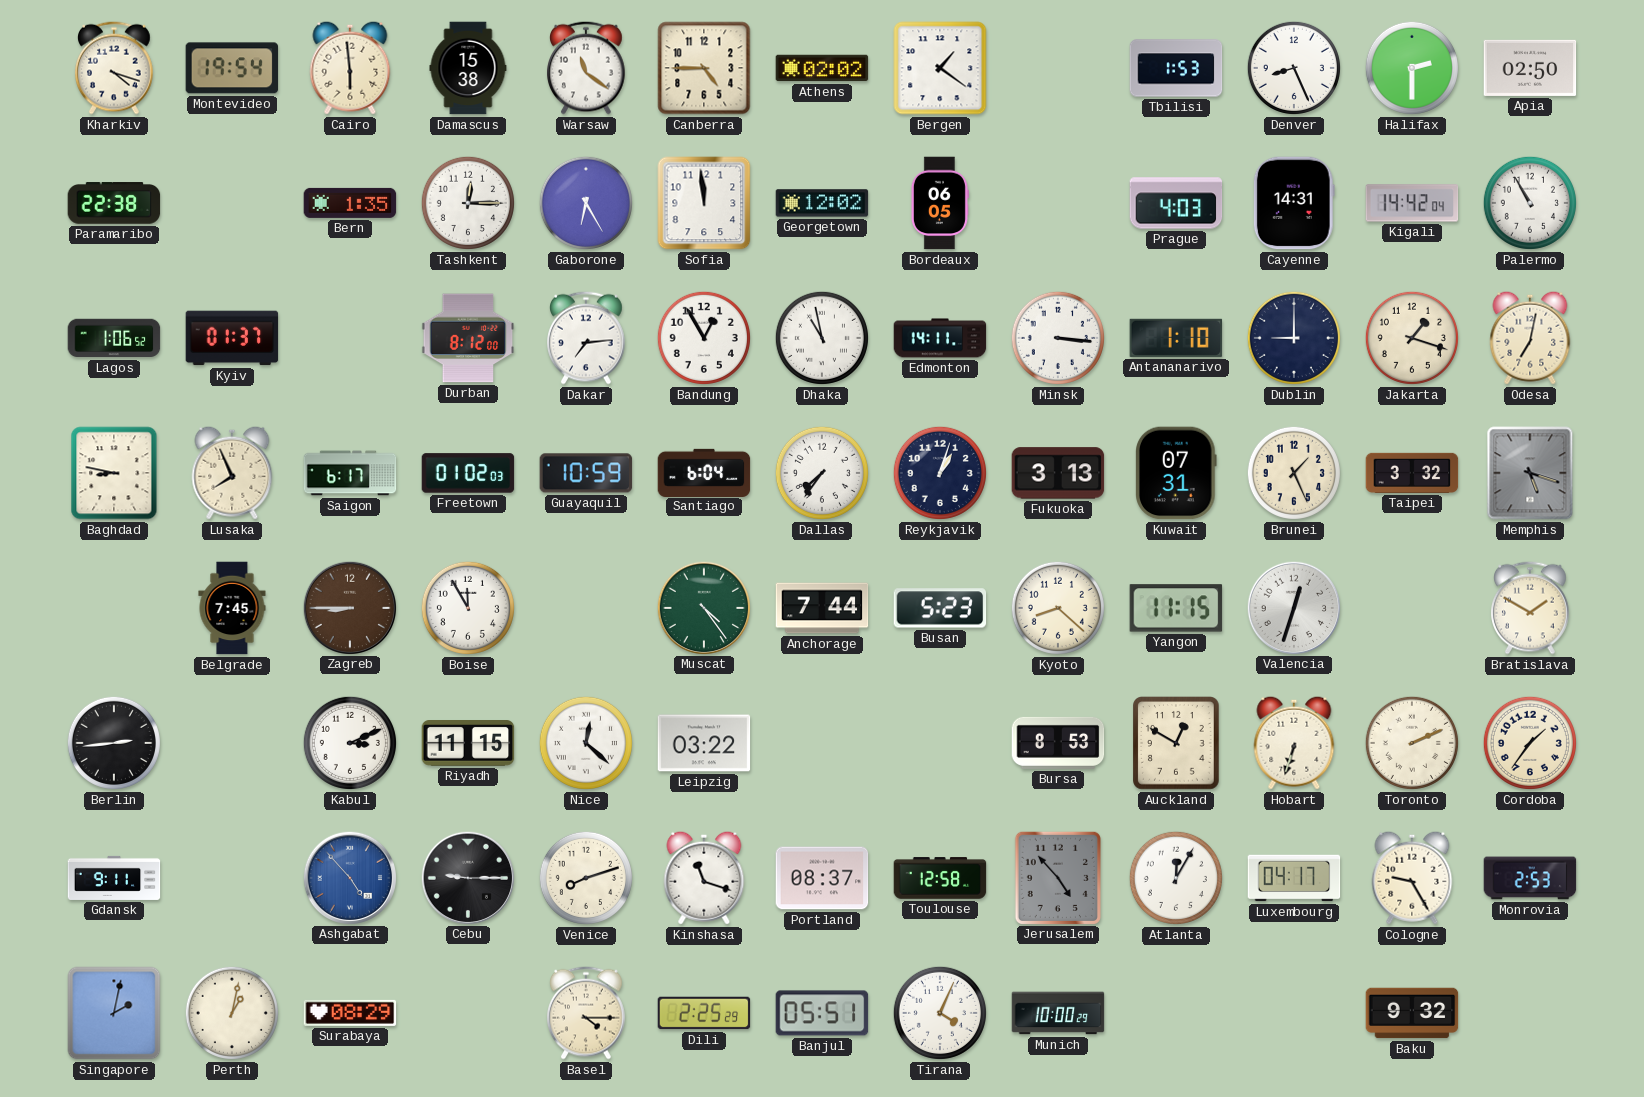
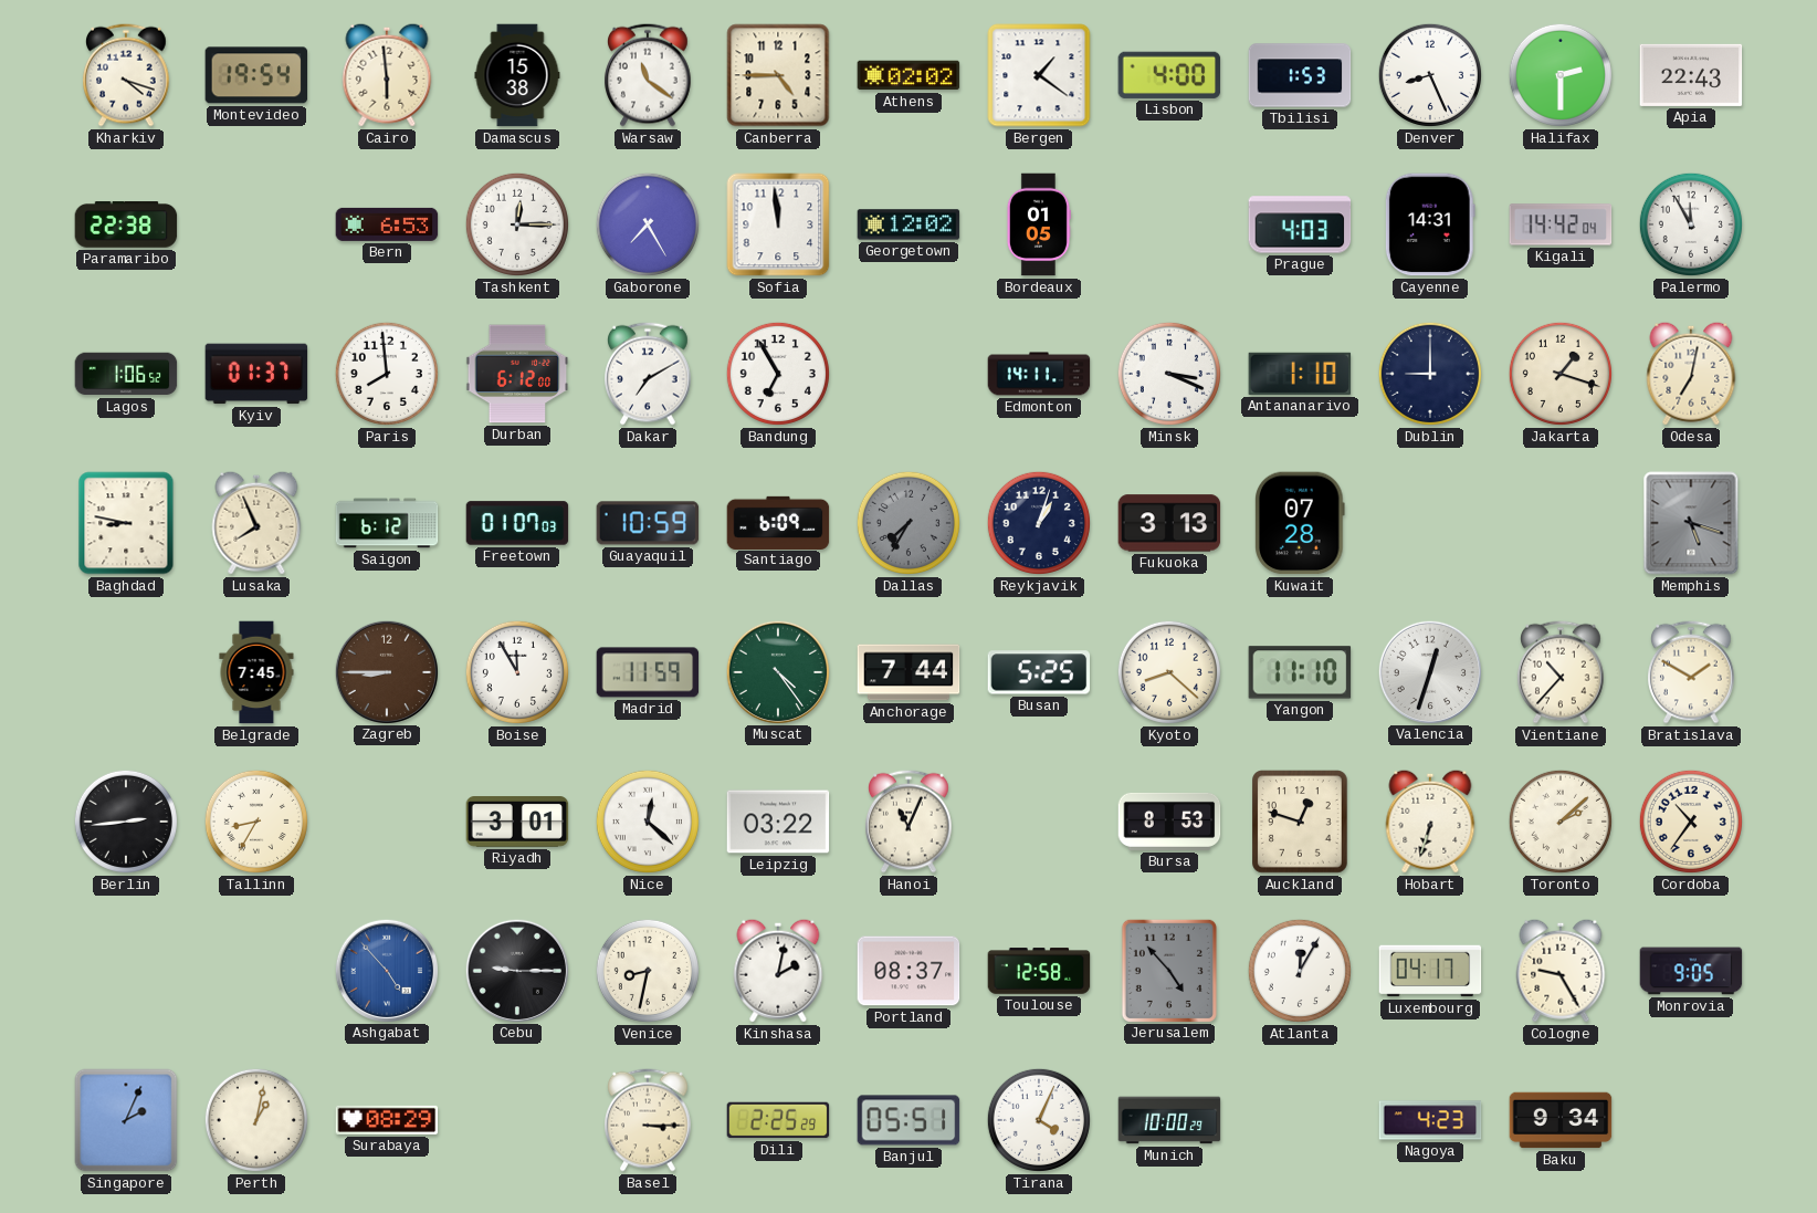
Lisbon: none -> 4:00
Apia: 02:50 -> 22:43
Bern: 1:35 -> 6:53
Gaborone: 6:25 -> 7:25
Bordeaux: 06:05 -> 01:05
Palermo: 10:55 -> 11:55
Paris: none -> 7:59
Durban: 8:12 -> 6:12
Dakar: 7:14 -> 7:10
Bandung: 12:55 -> 6:55
Dhaka: 10:58 -> none
Minsk: 3:16 -> 3:19
Saigon: 6:17 -> 6:12
Freetown: 01:02 -> 01:07
Santiago: 6:04 -> 6:09
Dallas: 7:36 -> 7:35
Dallas dial: white -> grey
Kuwait: 07:31 -> 07:28
Brunei: 1:26 -> none
Taipei: 3:32 -> none
Madrid: none -> 11:59
Busan: 5:23 -> 5:25
Yangon: 11:15 -> 11:10
Vientiane: none -> 10:37
Tallinn: none -> 8:35
Kabul: 3:11 -> none
Riyadh: 11:15 -> 3:01
Hanoi: none -> 11:04
Auckland: 12:50 -> 12:48
Toronto: 2:11 -> 2:08
Cordoba: 1:36 -> 10:36
Gdansk: 9:11 -> none
Venice: 8:12 -> 8:32
Kinshasa: 11:18 -> 2:02
Monrovia: 2:53 -> 9:05
Singapore: 2:02 -> 2:04
Basel: 4:15 -> 3:15
Nagoya: none -> 4:23
Baku: 9:32 -> 9:34
